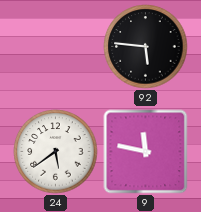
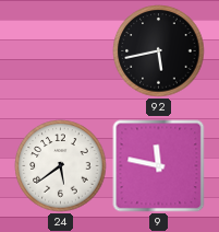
92: 5:46 -> 5:43
